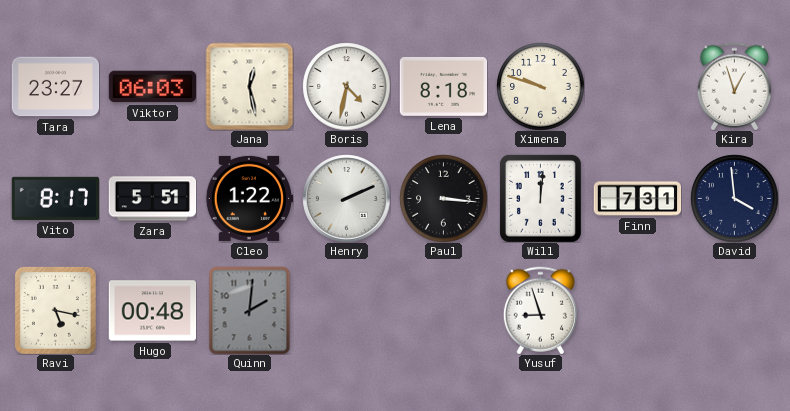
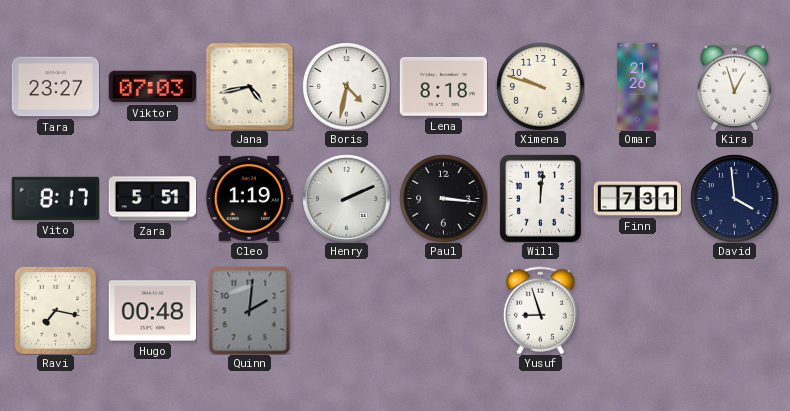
Viktor: 06:03 -> 07:03
Jana: 12:28 -> 4:43
Omar: none -> 21:26
Cleo: 1:22 -> 1:19
Ravi: 5:17 -> 7:17
